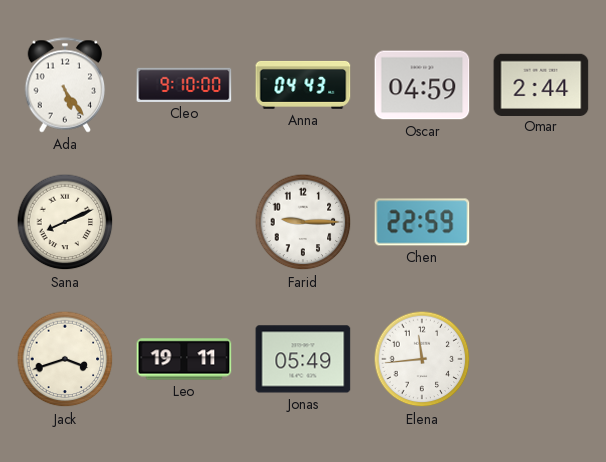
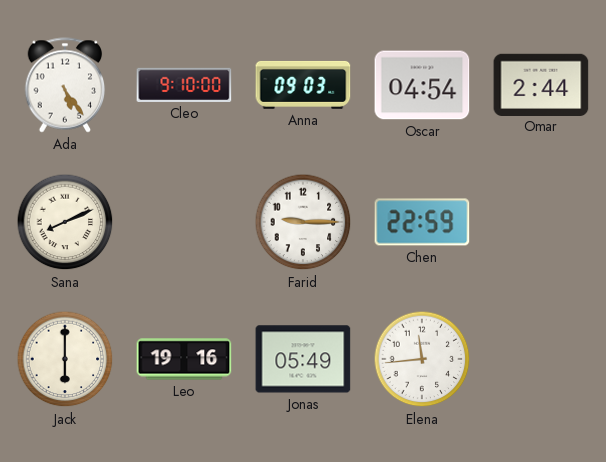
Anna: 04:43 -> 09:03
Oscar: 04:59 -> 04:54
Jack: 3:42 -> 6:00
Leo: 19:11 -> 19:16
